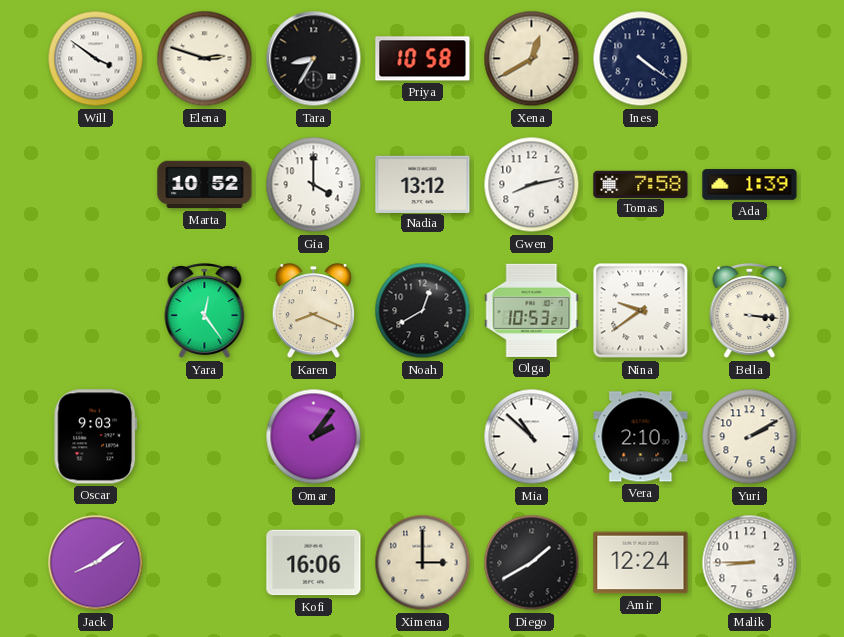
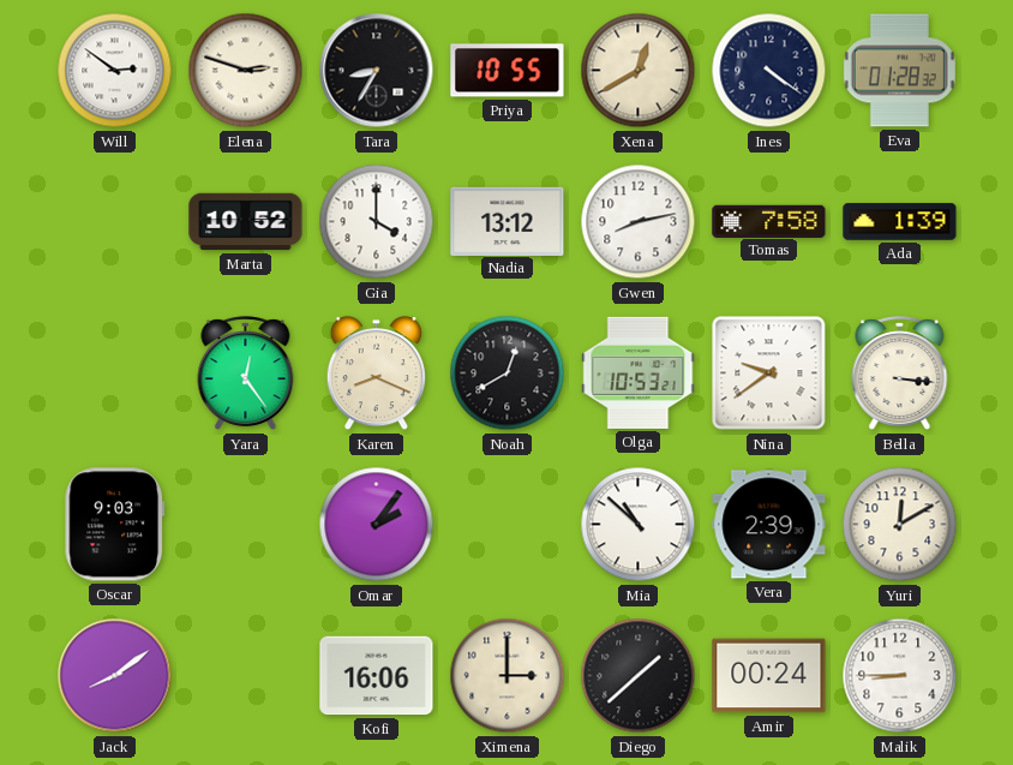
Will: 3:51 -> 2:51
Priya: 10:58 -> 10:55
Eva: none -> 01:28
Vera: 2:10 -> 2:39
Yuri: 2:10 -> 12:10
Diego: 1:40 -> 1:38
Amir: 12:24 -> 00:24
